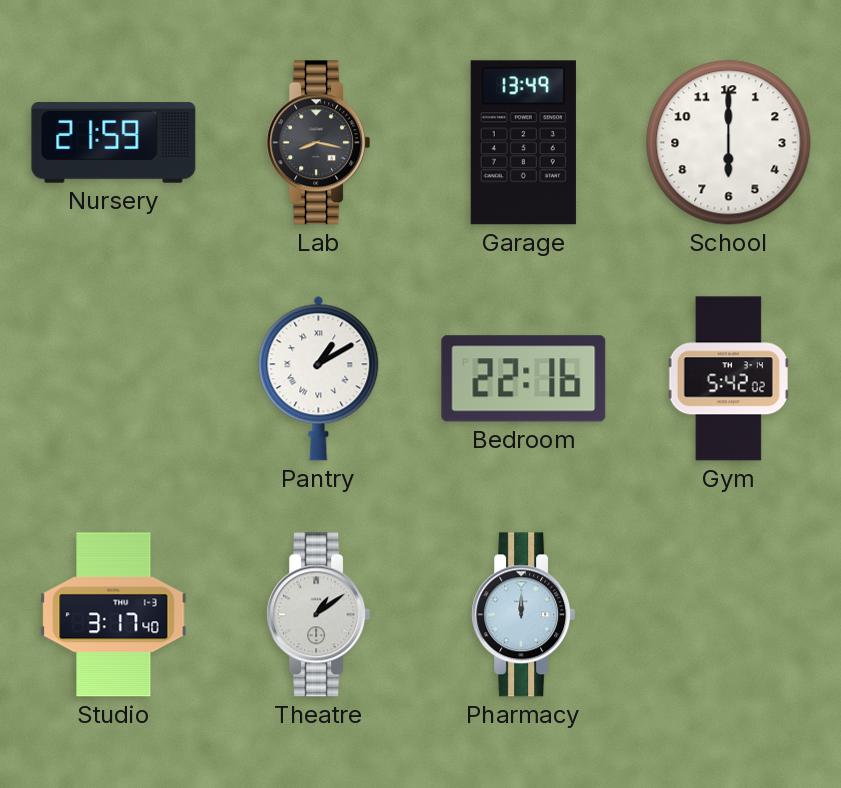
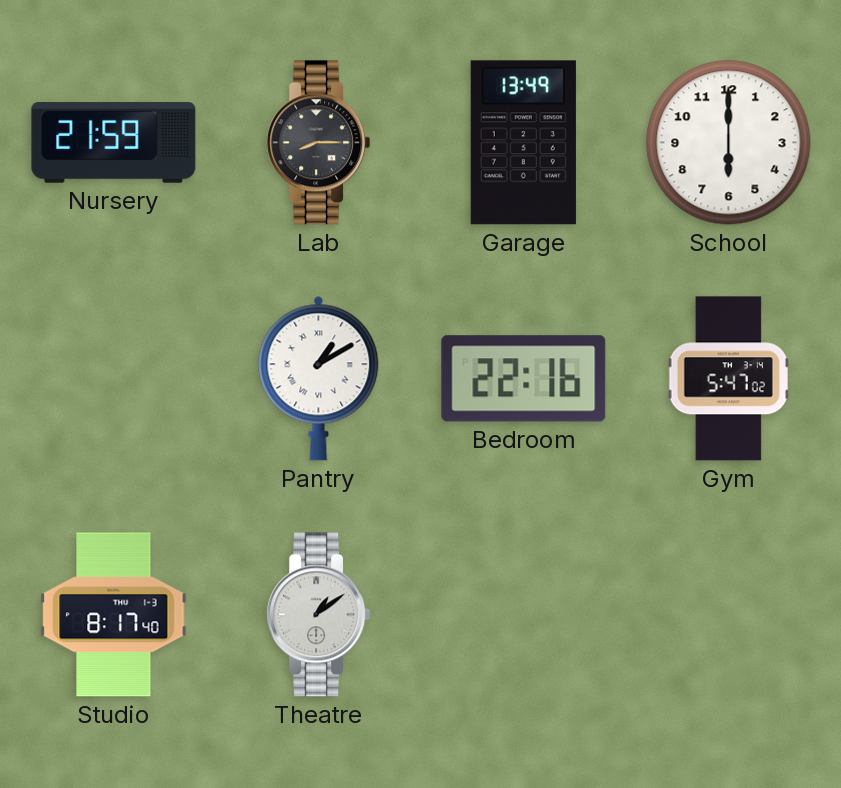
Lab: 8:17 -> 8:15
Gym: 5:42 -> 5:47
Studio: 3:17 -> 8:17
Pharmacy: 12:00 -> none
